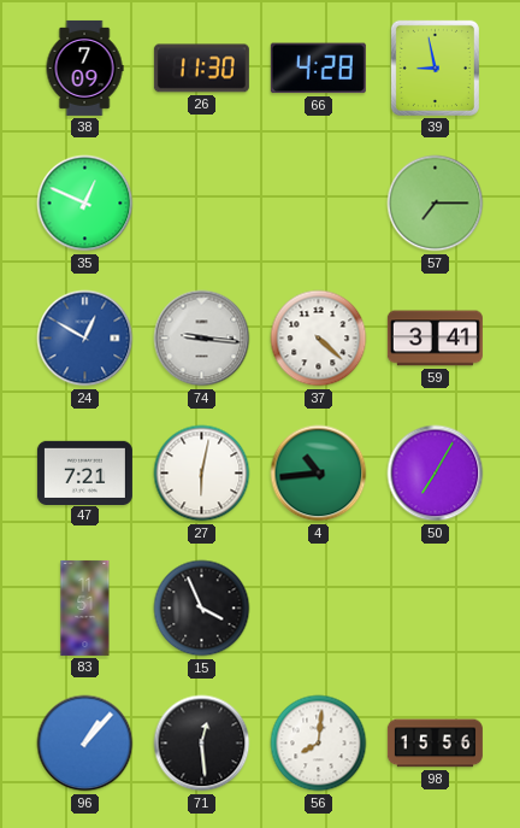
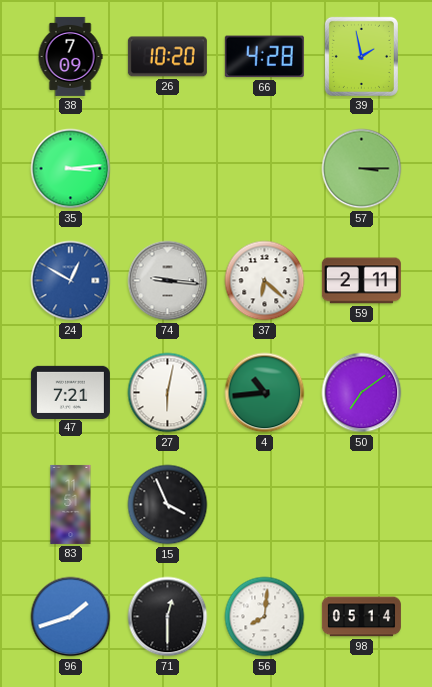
26: 11:30 -> 10:20
39: 8:58 -> 1:58
35: 12:49 -> 3:14
57: 7:15 -> 3:15
37: 4:22 -> 6:22
59: 3:41 -> 2:11
50: 7:05 -> 7:09
96: 1:07 -> 1:42
71: 12:29 -> 12:30
98: 15:56 -> 05:14
